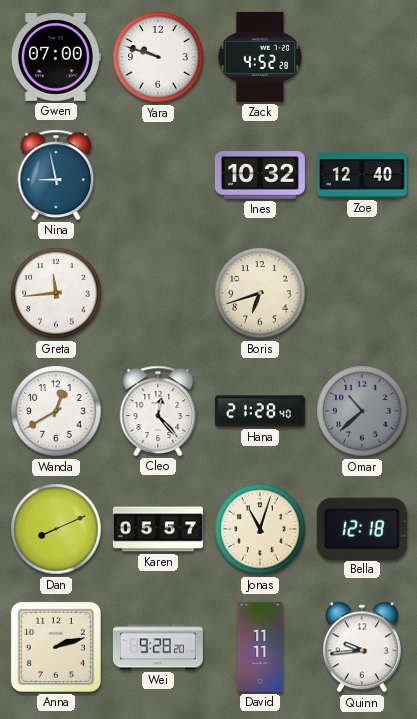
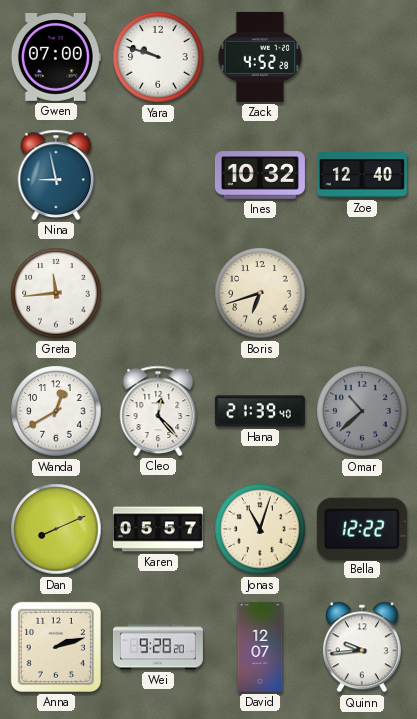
Hana: 21:28 -> 21:39
Bella: 12:18 -> 12:22
David: 11:11 -> 12:07
